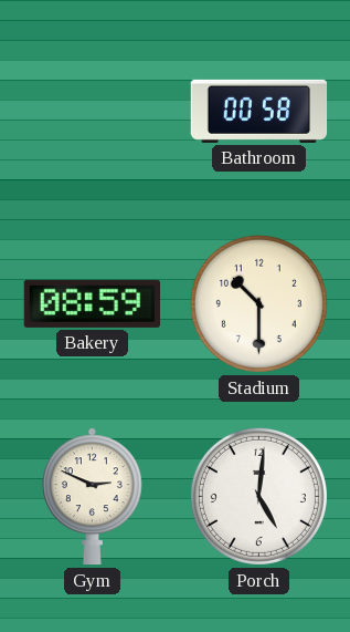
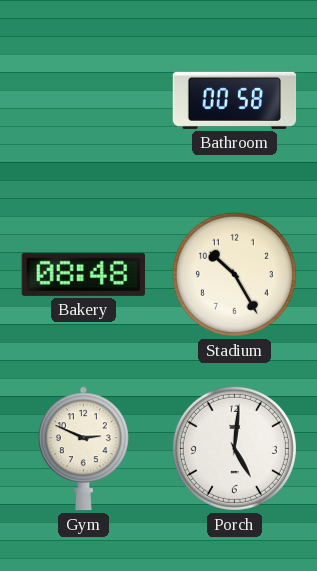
Bakery: 08:59 -> 08:48
Stadium: 10:30 -> 10:25
